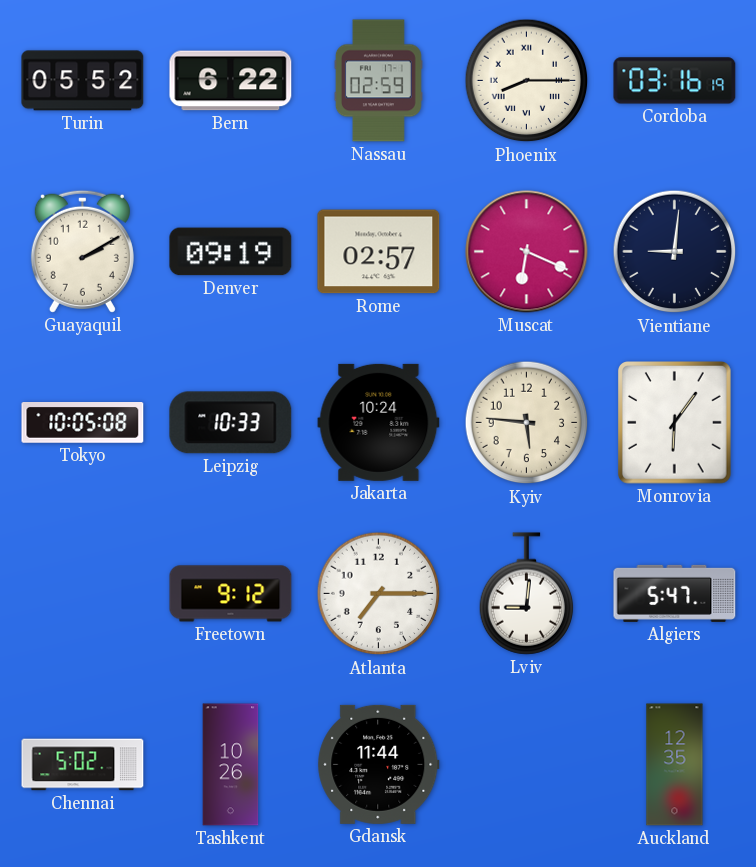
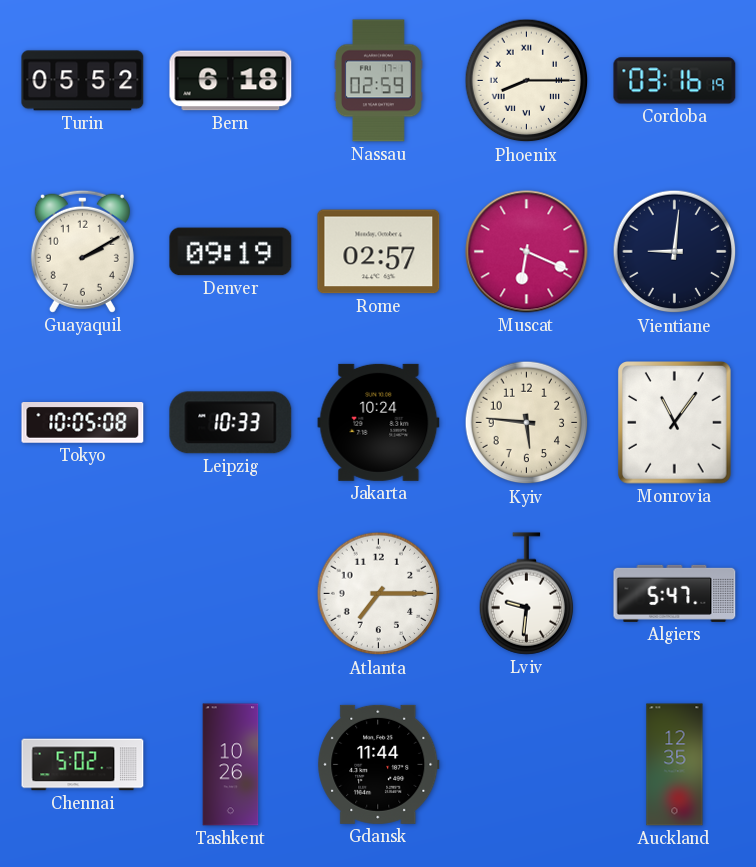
Bern: 6:22 -> 6:18
Monrovia: 6:06 -> 11:06
Freetown: 9:12 -> none
Lviv: 9:01 -> 9:31
